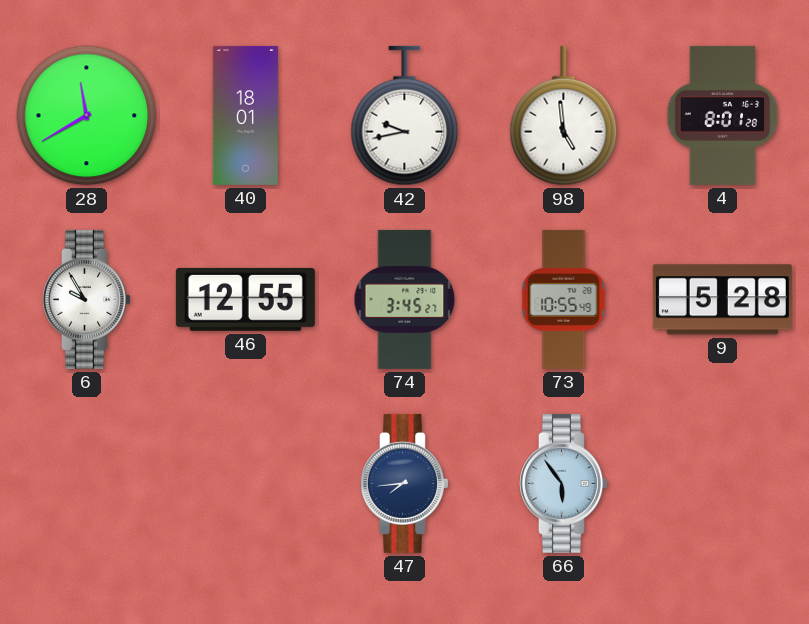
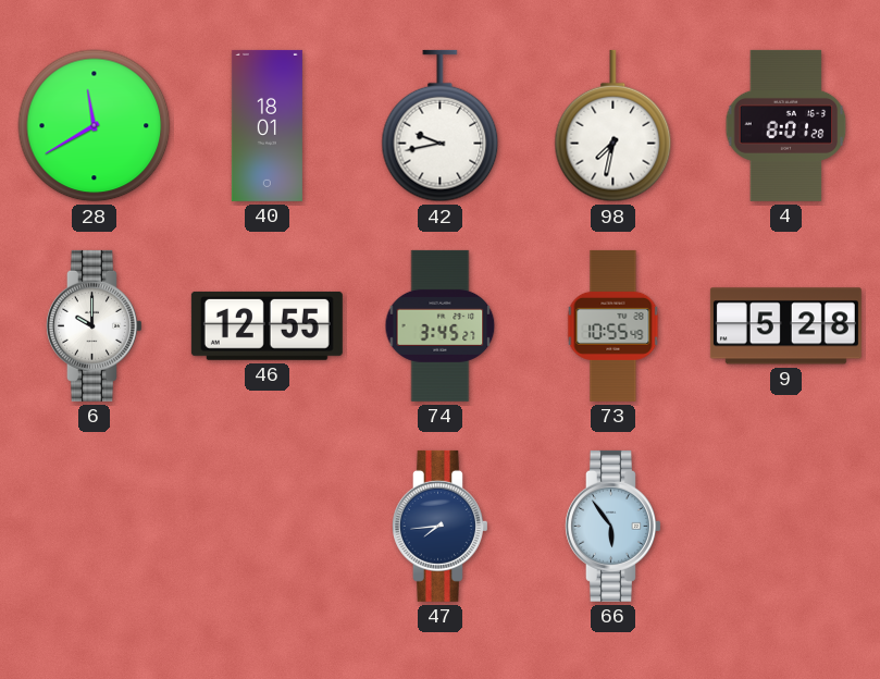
98: 4:59 -> 7:32
6: 9:55 -> 10:00
